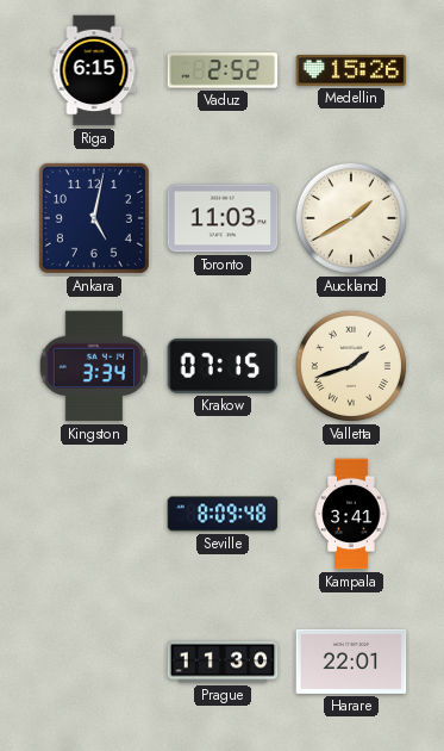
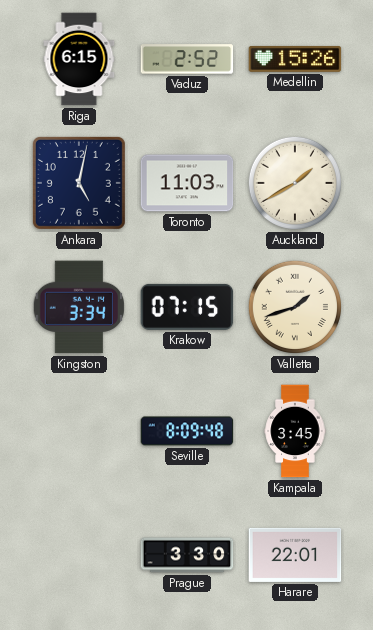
Kampala: 3:41 -> 3:45
Prague: 11:30 -> 3:30
